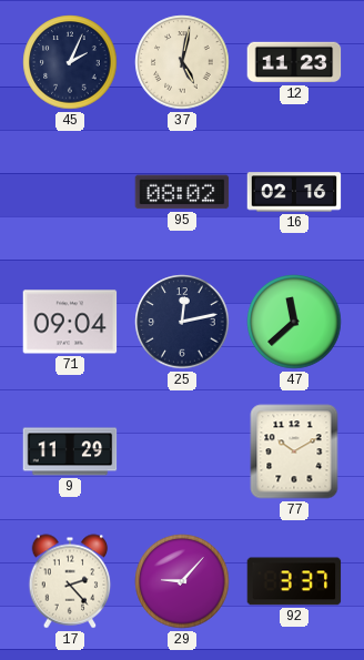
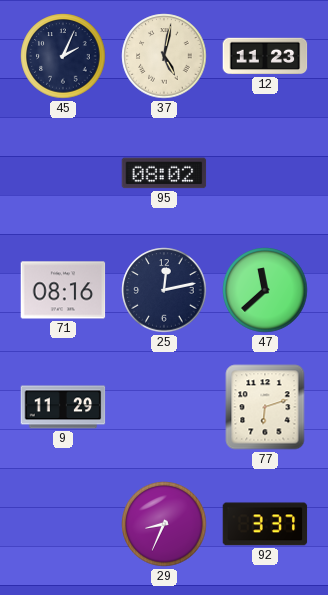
16: 02:16 -> none
71: 09:04 -> 08:16
77: 10:10 -> 6:12
17: 2:23 -> none
29: 9:07 -> 8:34
